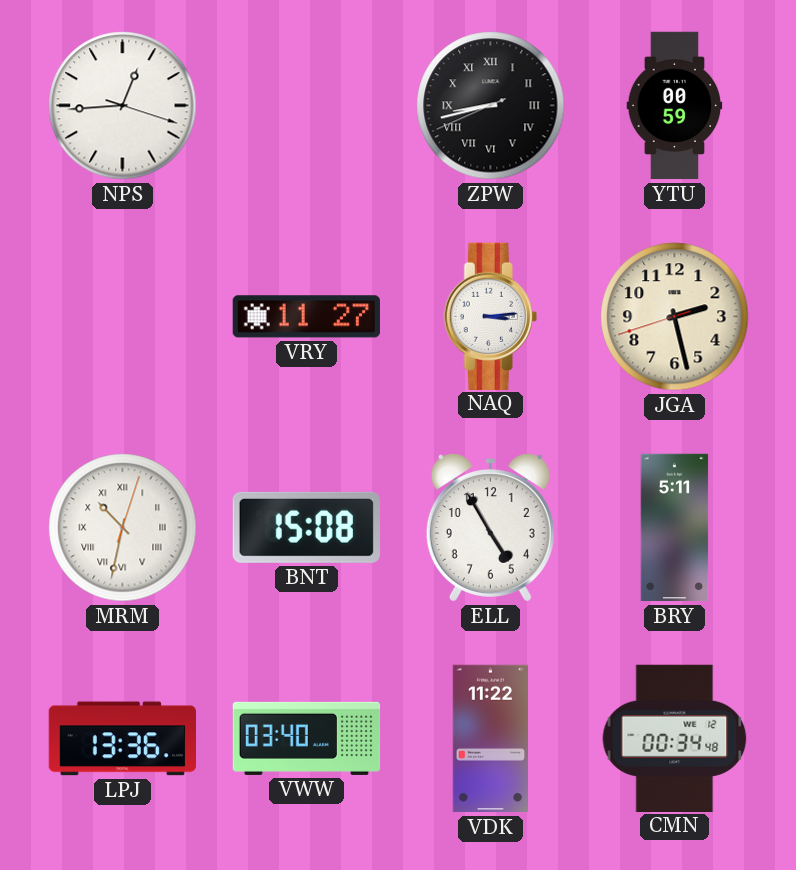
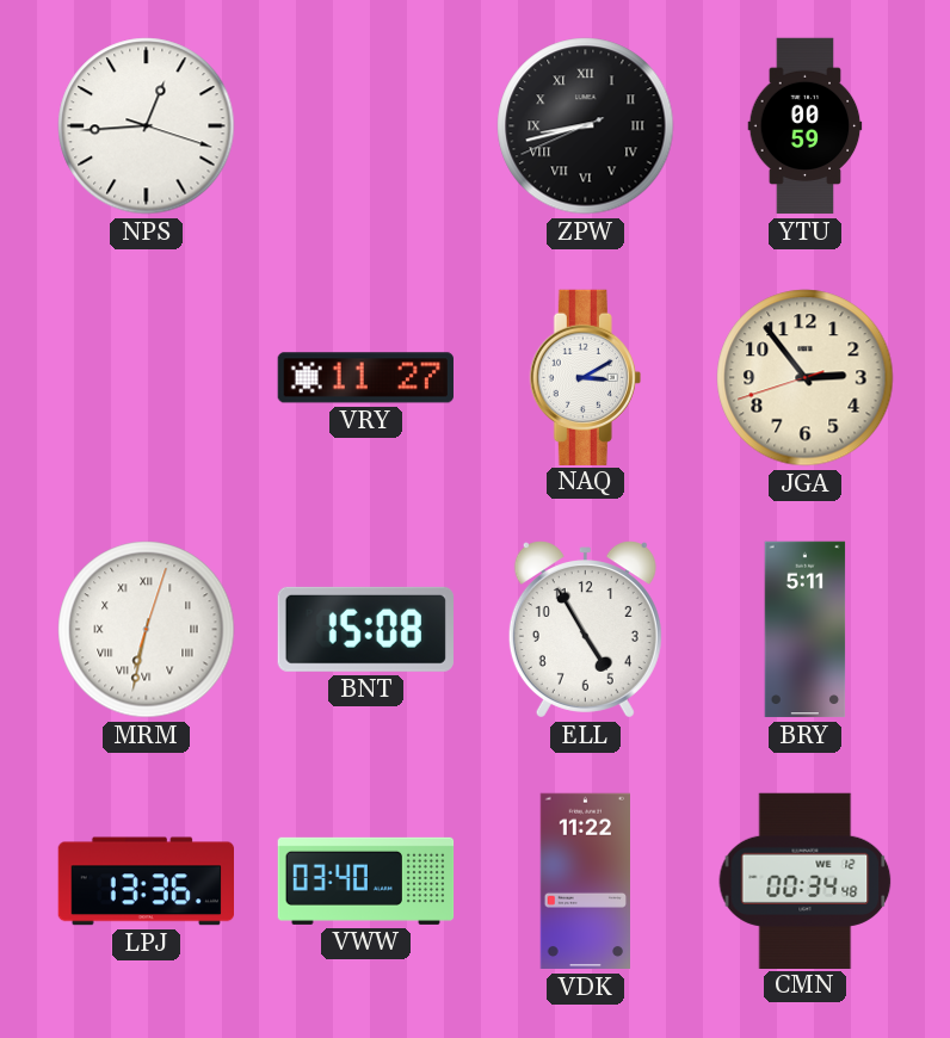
NAQ: 3:14 -> 3:10
JGA: 2:27 -> 2:53
MRM: 10:32 -> 6:32
